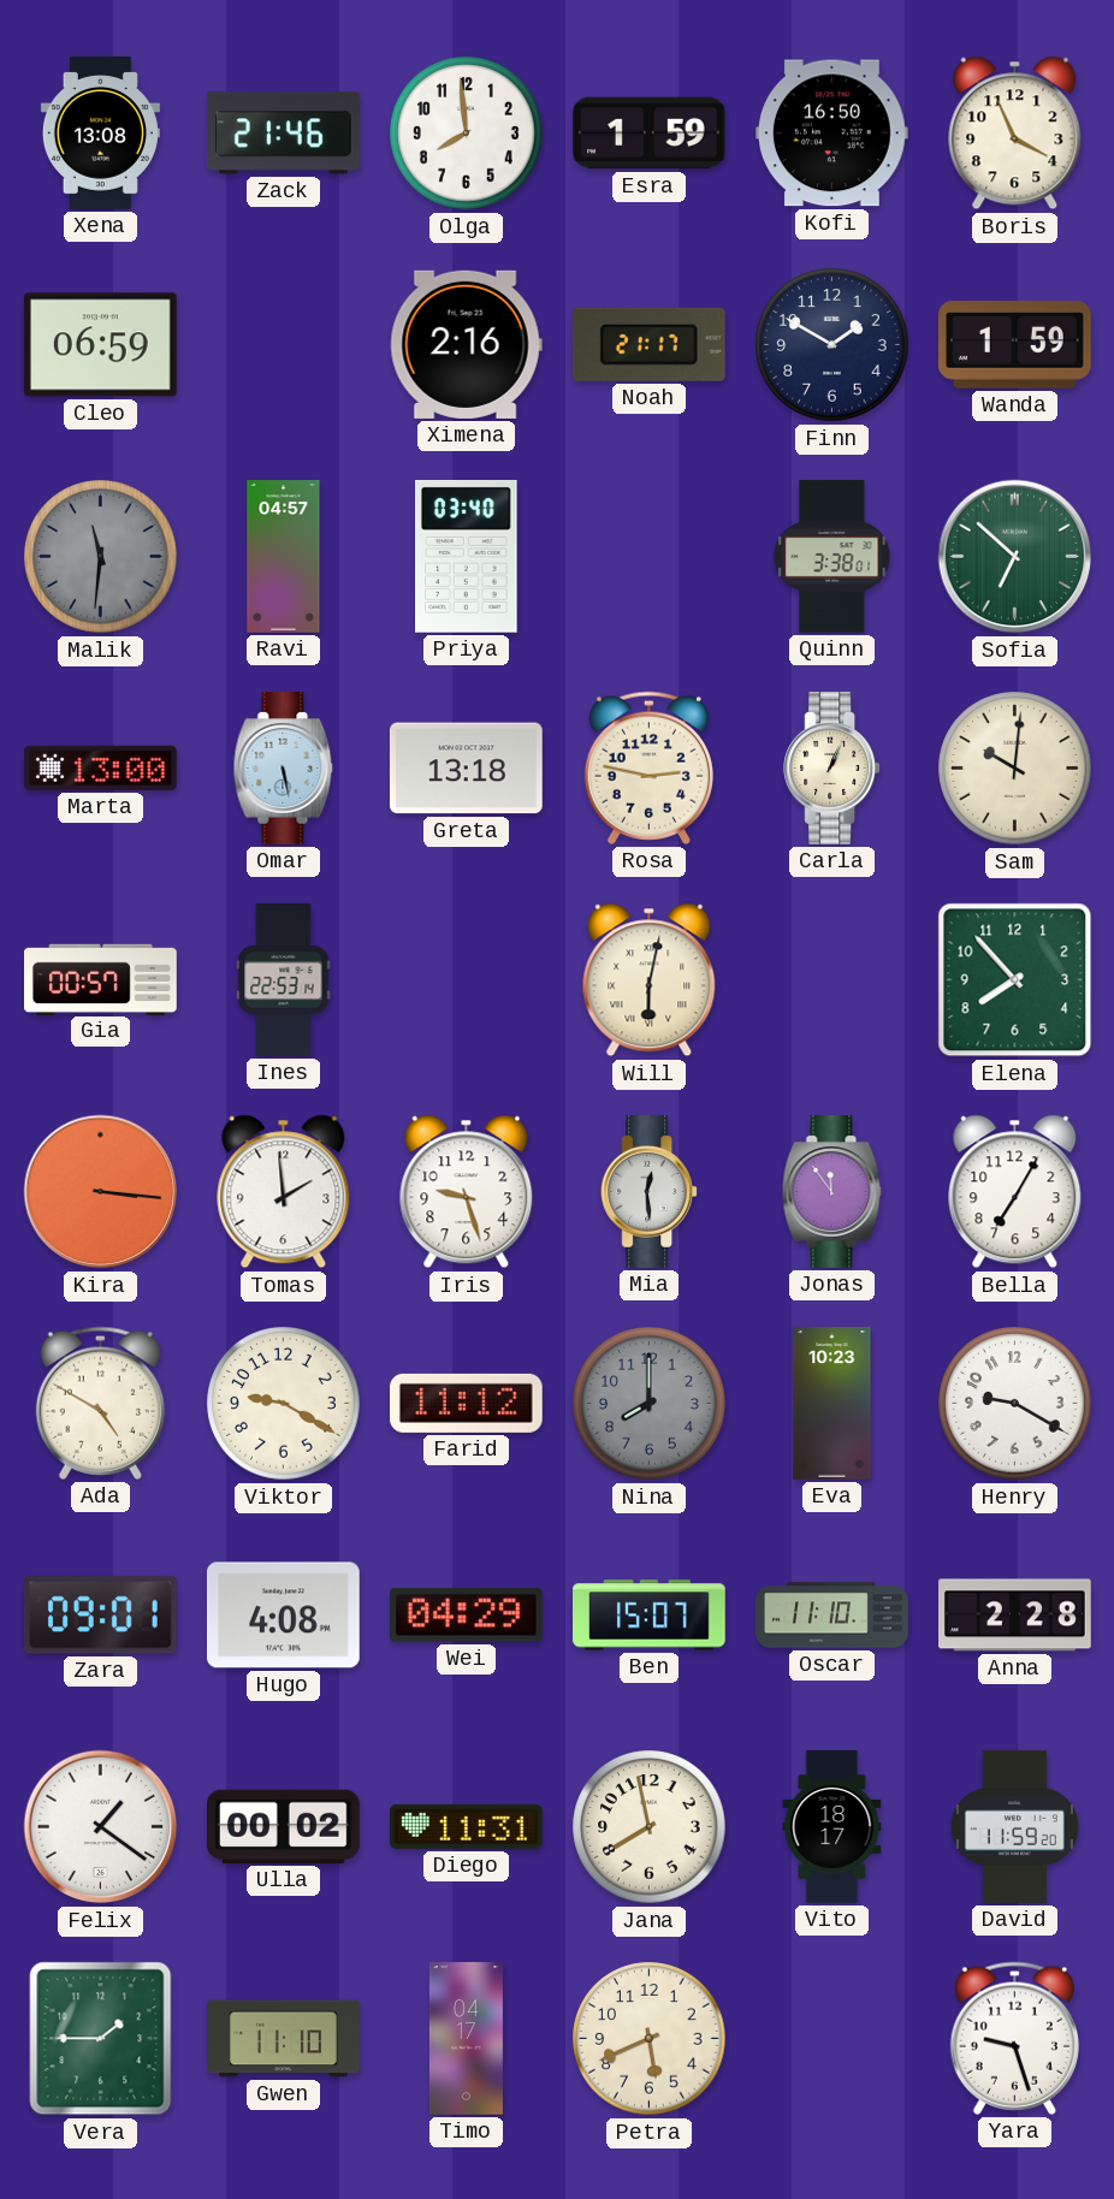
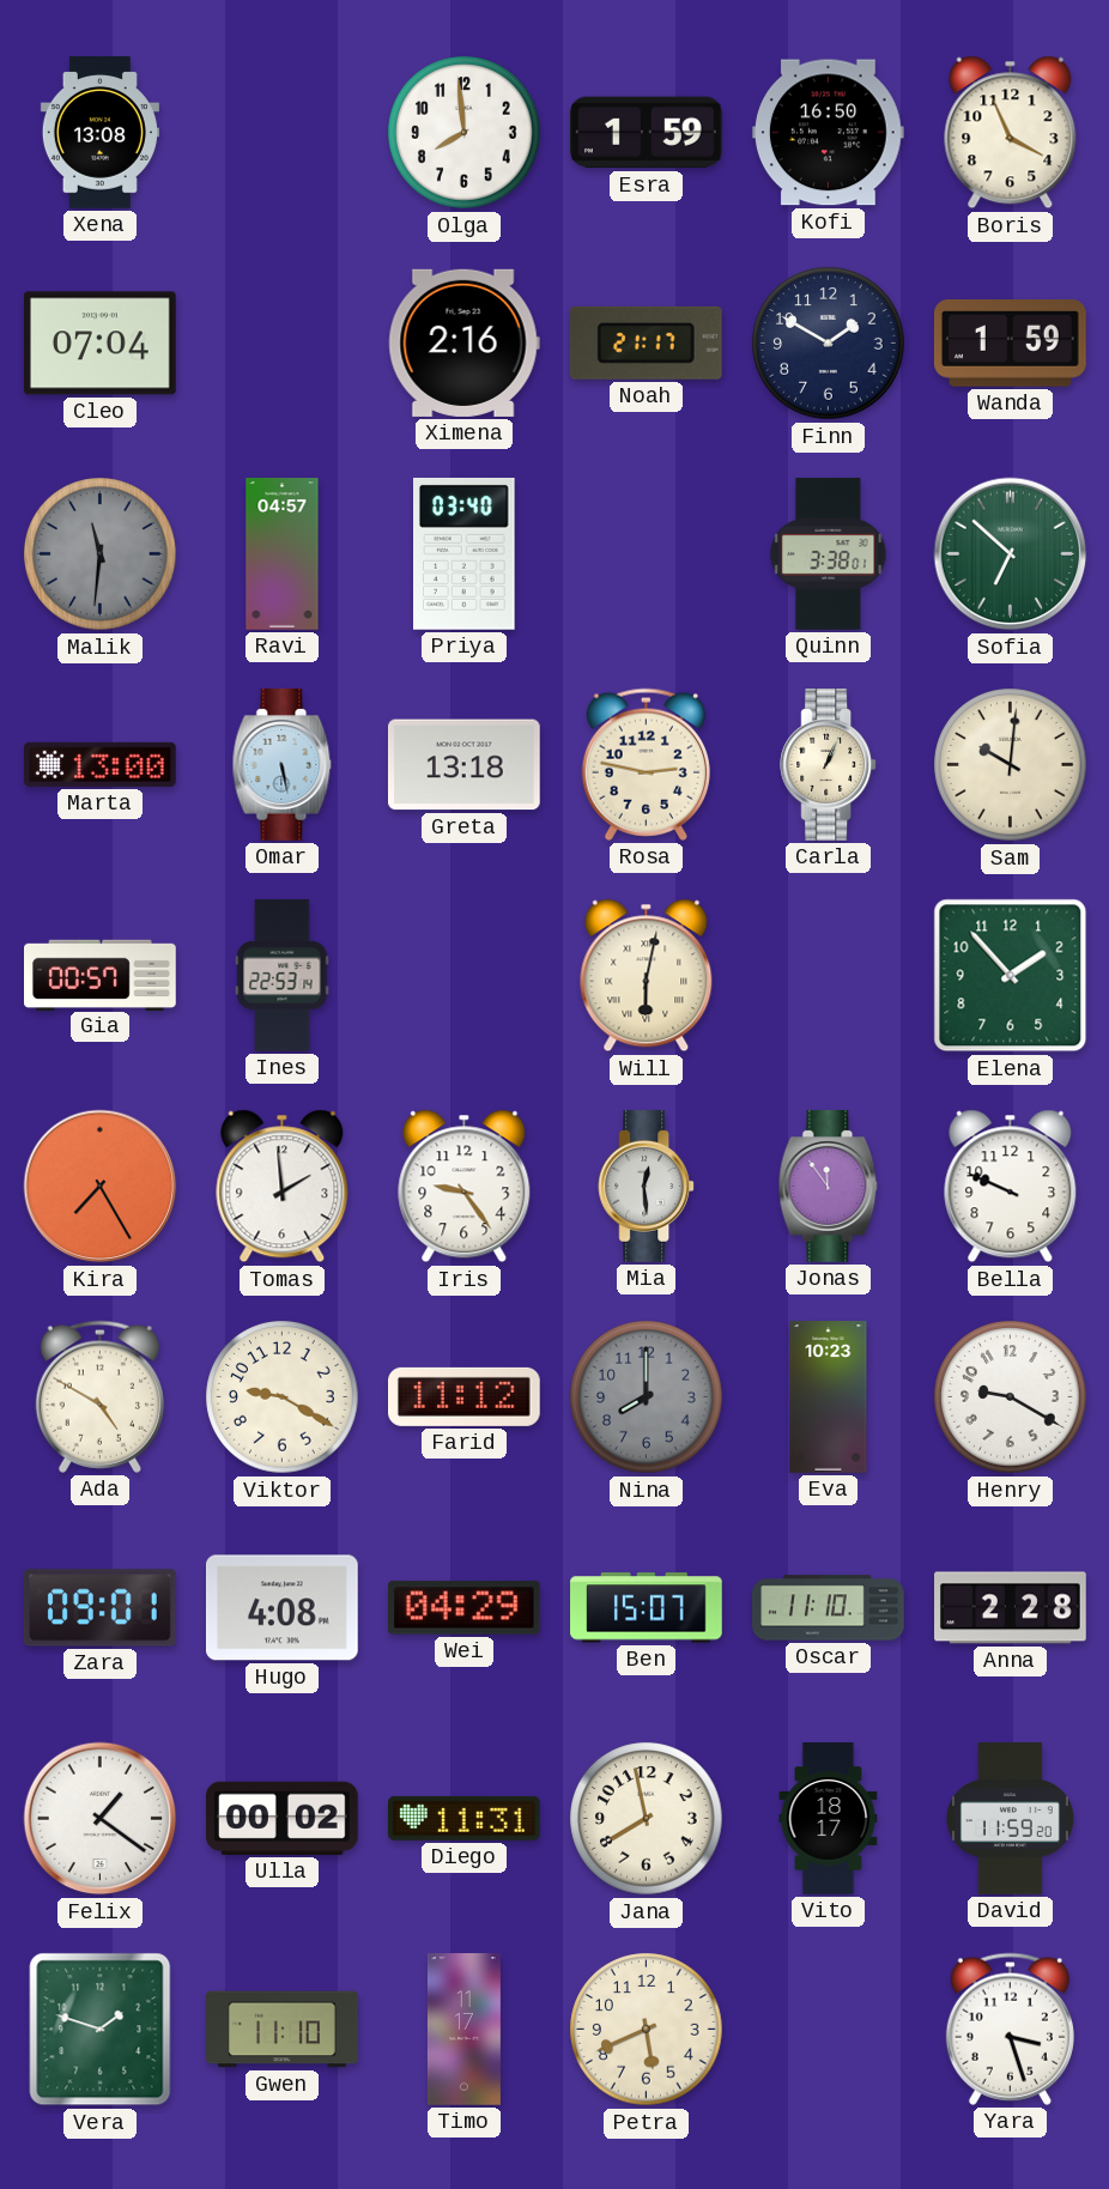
Zack: 21:46 -> none
Cleo: 06:59 -> 07:04
Elena: 7:53 -> 1:53
Kira: 3:16 -> 7:25
Iris: 9:27 -> 9:24
Bella: 7:05 -> 9:49
Vera: 1:45 -> 1:48
Timo: 04:17 -> 11:17
Yara: 9:27 -> 3:27
